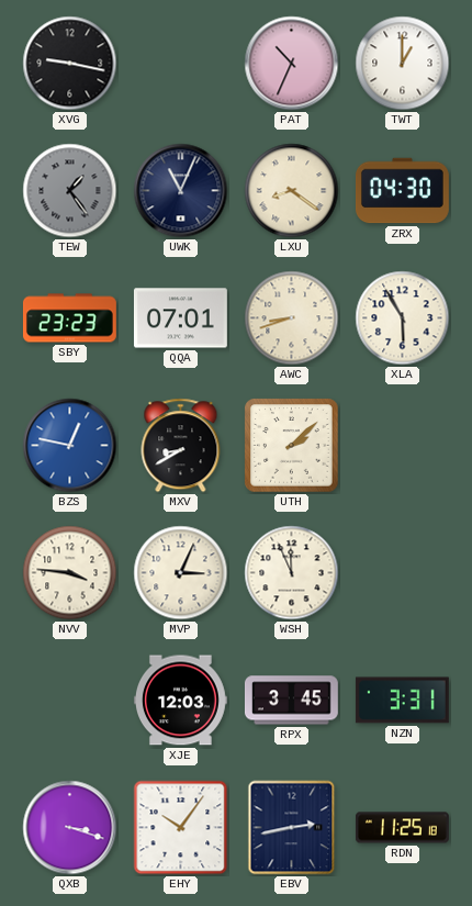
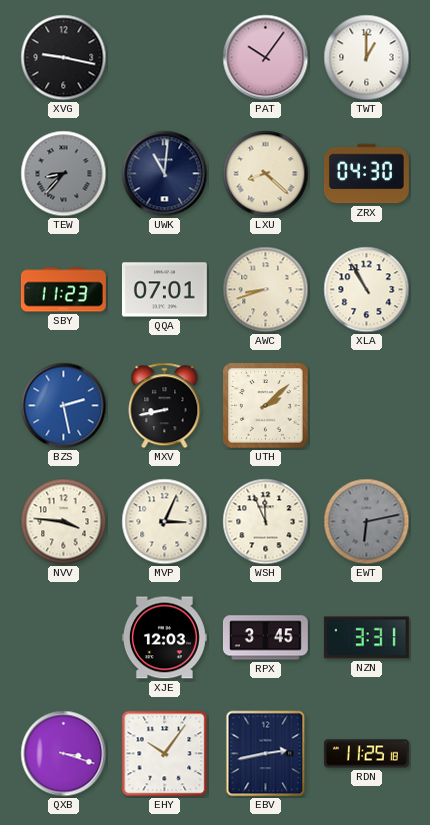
PAT: 10:34 -> 10:06
TEW: 1:24 -> 8:37
UWK: 11:04 -> 11:01
LXU: 8:21 -> 8:22
SBY: 23:23 -> 11:23
XLA: 5:55 -> 10:55
BZS: 12:47 -> 2:28
MXV: 8:40 -> 8:43
EWT: none -> 6:13
